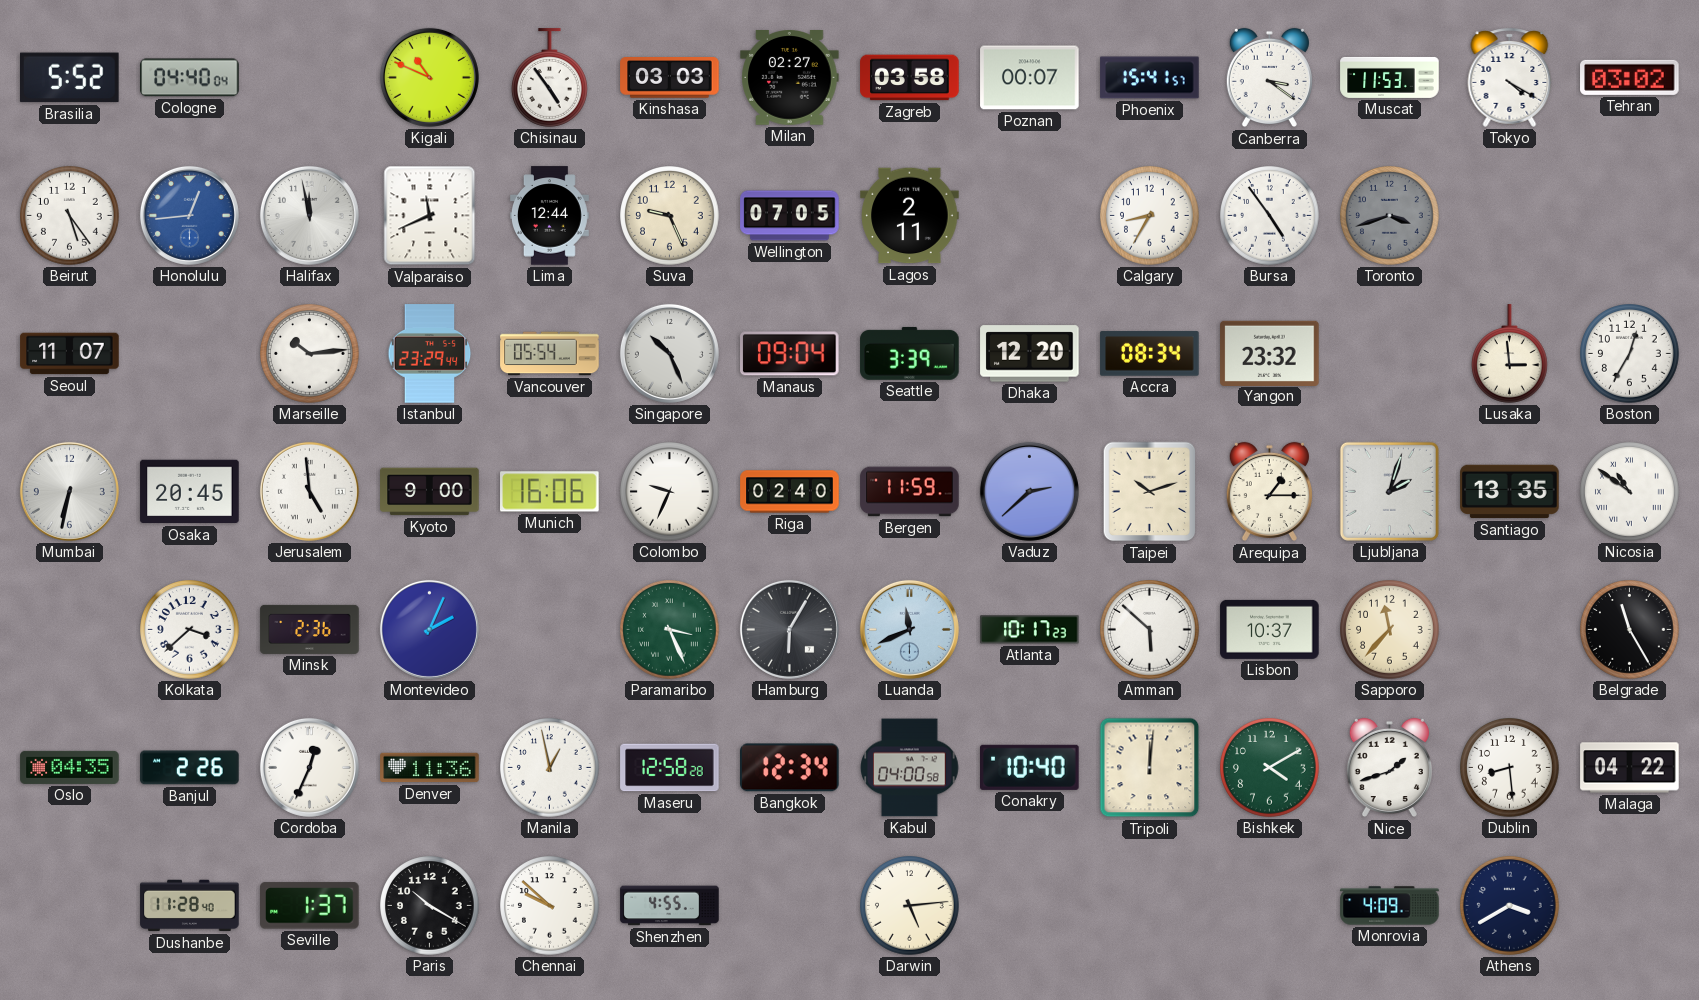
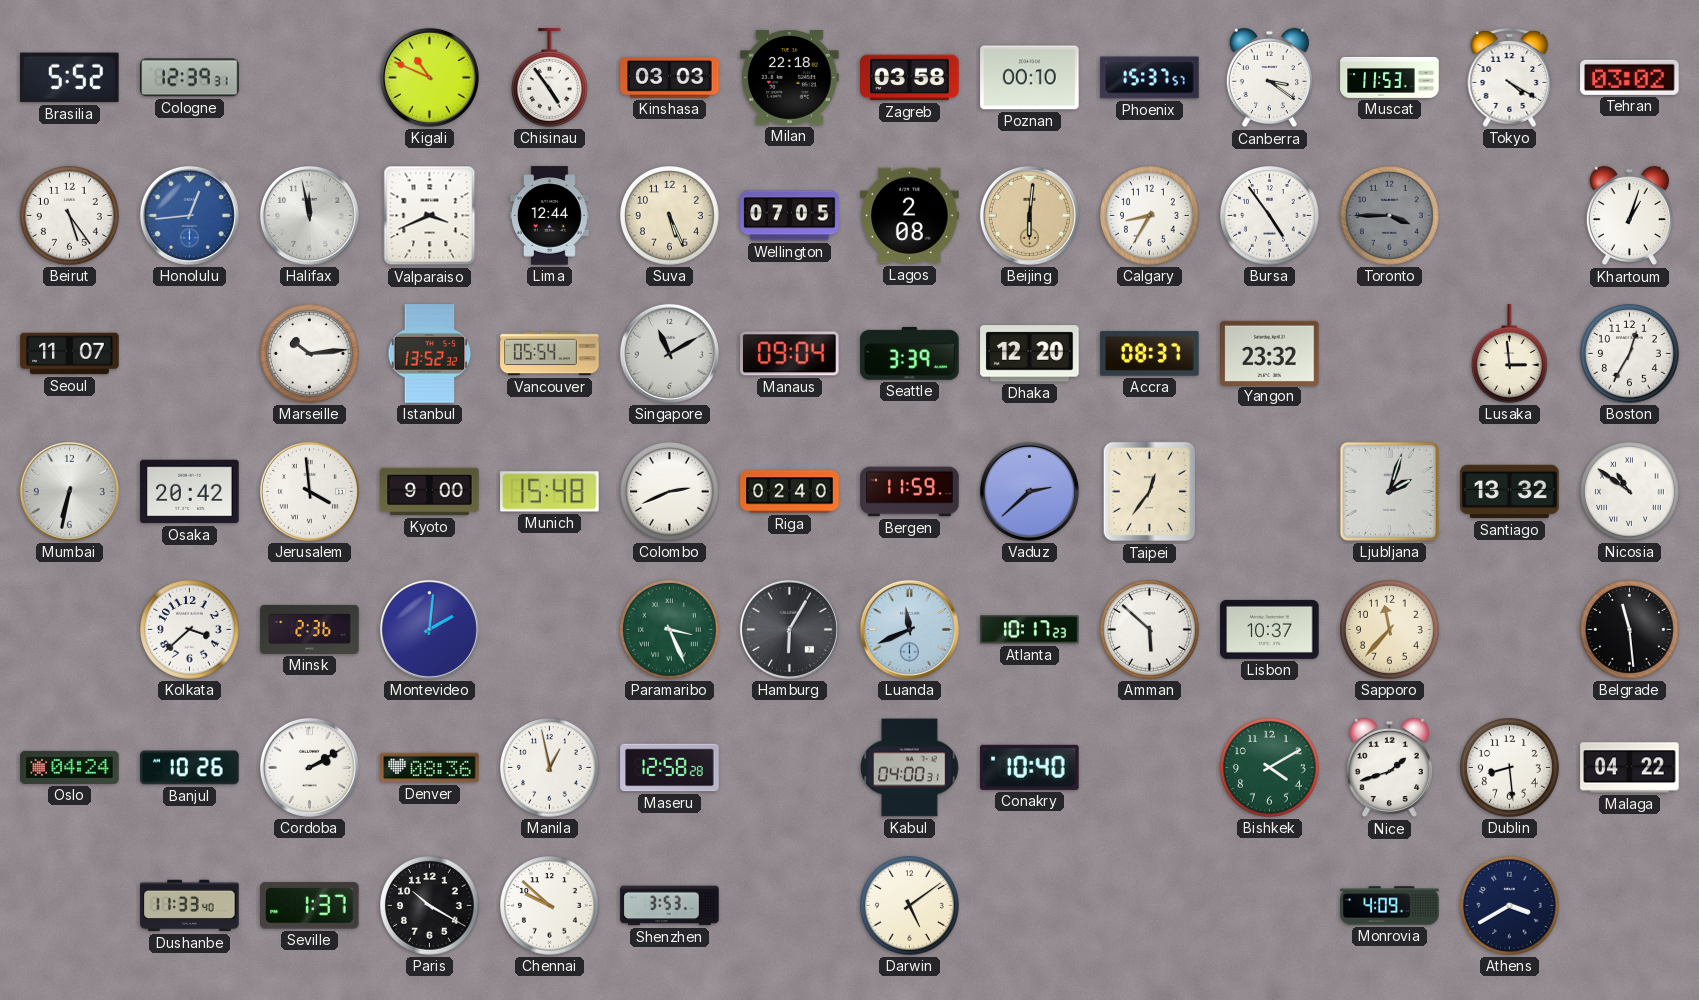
Cologne: 04:40 -> 12:39
Milan: 02:27 -> 22:18
Poznan: 00:07 -> 00:10
Phoenix: 15:41 -> 15:37
Valparaiso: 11:41 -> 3:41
Suva: 9:26 -> 5:26
Lagos: 2:11 -> 2:08
Beijing: none -> 6:01
Toronto: 3:42 -> 3:45
Khartoum: none -> 1:03
Istanbul: 23:29 -> 13:52
Singapore: 10:26 -> 11:10
Accra: 08:34 -> 08:37
Osaka: 20:45 -> 20:42
Jerusalem: 4:59 -> 3:59
Munich: 16:06 -> 15:48
Colombo: 9:34 -> 2:41
Taipei: 10:12 -> 12:36
Arequipa: 1:15 -> none
Santiago: 13:35 -> 13:32
Montevideo: 2:04 -> 2:01
Belgrade: 11:25 -> 11:29
Oslo: 04:35 -> 04:24
Banjul: 2:26 -> 10:26
Cordoba: 12:34 -> 2:10
Denver: 11:36 -> 08:36
Bangkok: 12:34 -> none
Kabul: 04:00:58 -> 04:00:31
Tripoli: 12:01 -> none
Dushanbe: 11:28 -> 11:33
Shenzhen: 4:55 -> 3:53
Darwin: 5:14 -> 5:09
